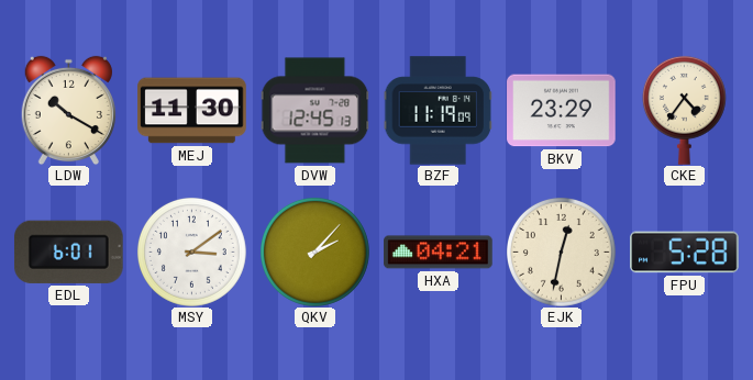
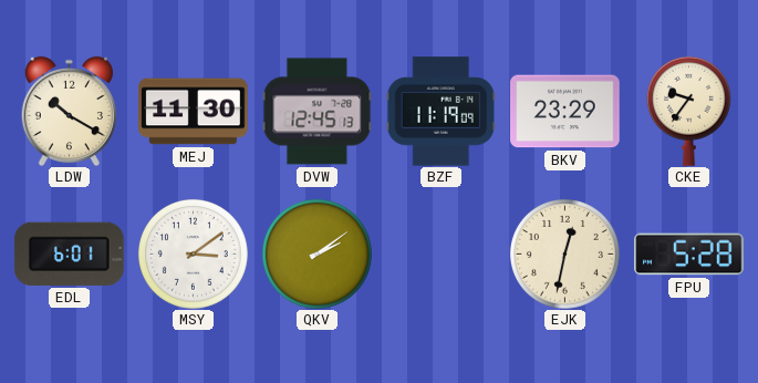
CKE: 4:36 -> 9:36
QKV: 2:07 -> 2:09
HXA: 04:21 -> none
